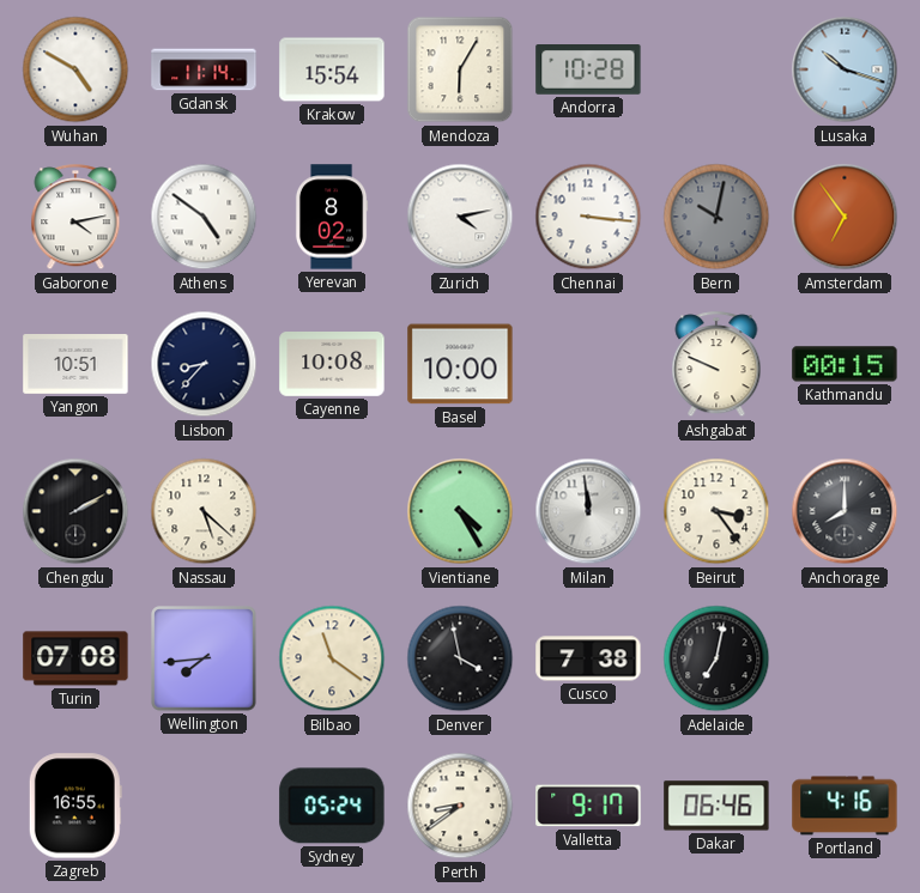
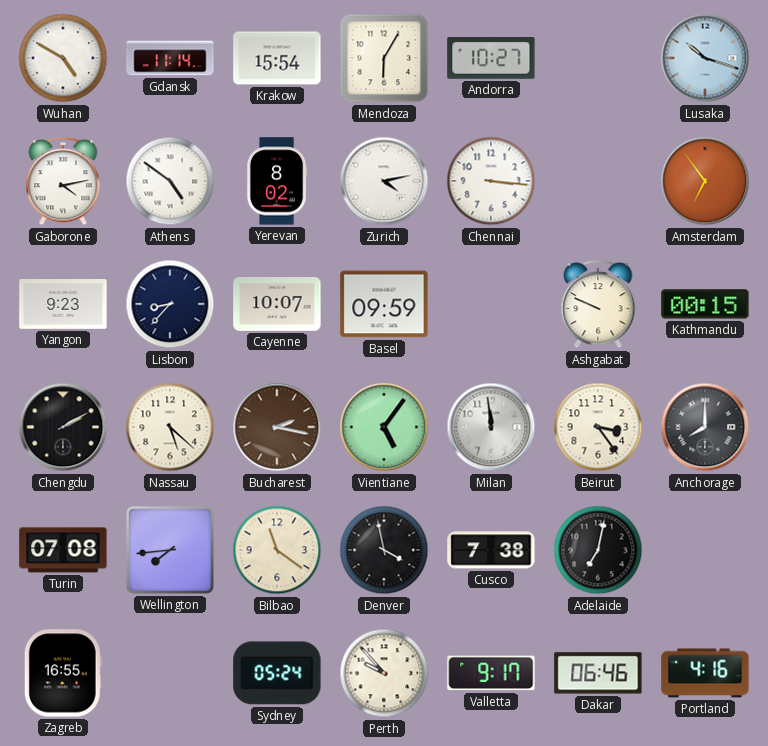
Andorra: 10:28 -> 10:27
Bern: 10:02 -> none
Yangon: 10:51 -> 9:23
Cayenne: 10:08 -> 10:07
Basel: 10:00 -> 09:59
Bucharest: none -> 2:17
Vientiane: 4:25 -> 5:06
Perth: 8:39 -> 9:53
